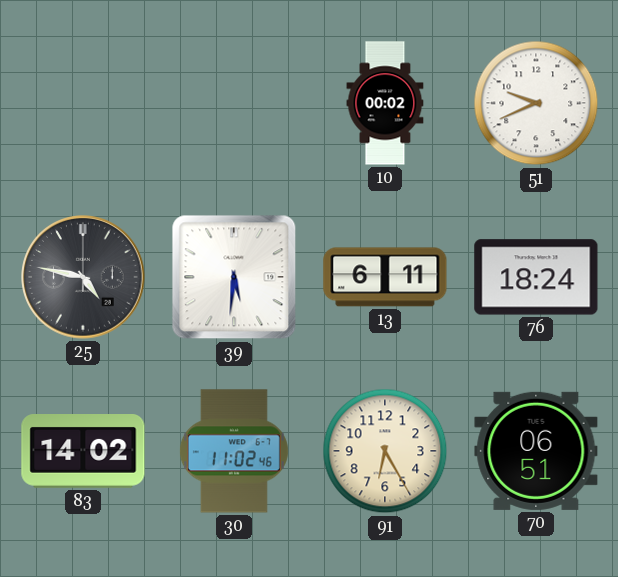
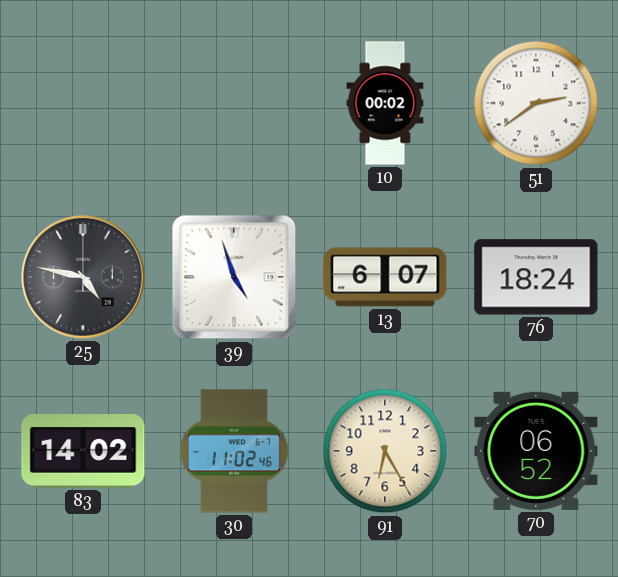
51: 9:41 -> 2:39
39: 5:31 -> 4:57
13: 6:11 -> 6:07
70: 06:51 -> 06:52
